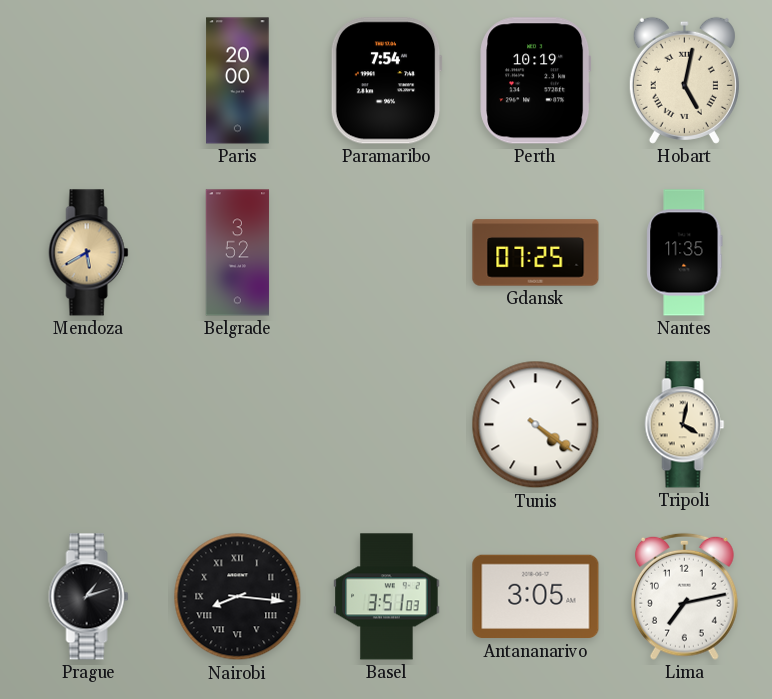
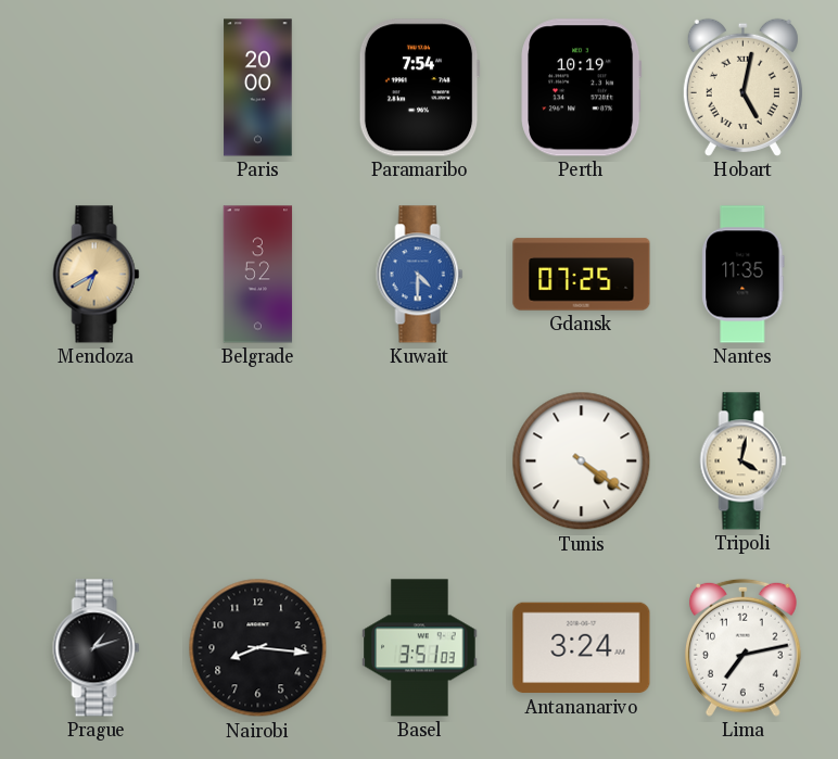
Mendoza: 5:40 -> 6:40
Kuwait: none -> 4:30
Nairobi numerals: Roman -> Arabic
Antananarivo: 3:05 -> 3:24
